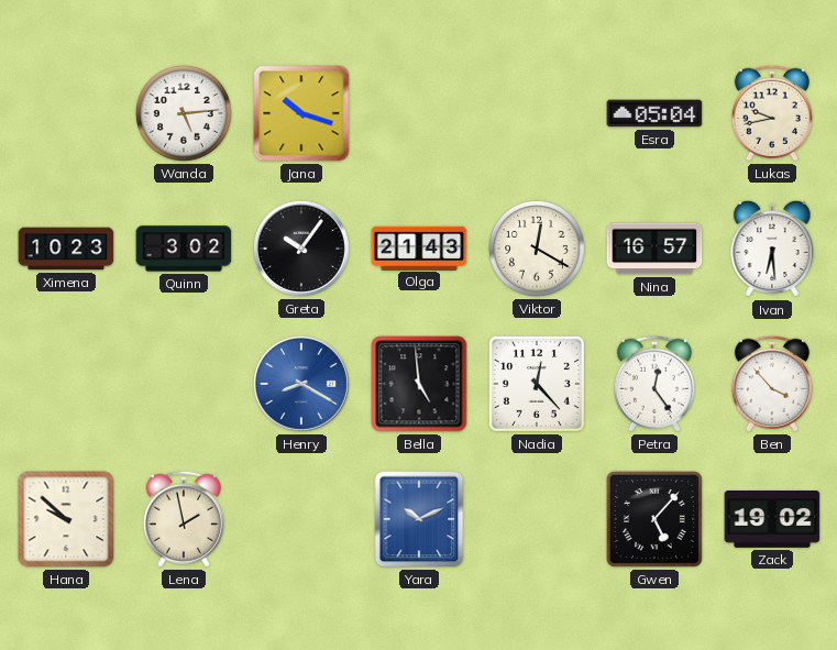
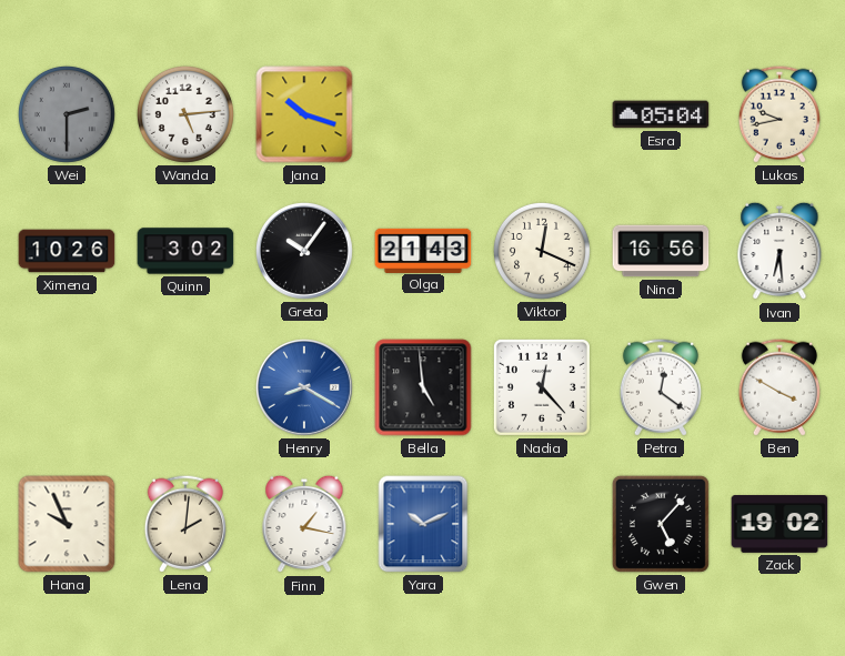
Wei: none -> 2:30
Ximena: 10:23 -> 10:26
Viktor: 12:20 -> 12:19
Nina: 16:57 -> 16:56
Petra: 12:24 -> 12:21
Ben: 3:53 -> 3:50
Hana: 9:52 -> 9:56
Lena: 1:58 -> 2:01
Finn: none -> 1:17
